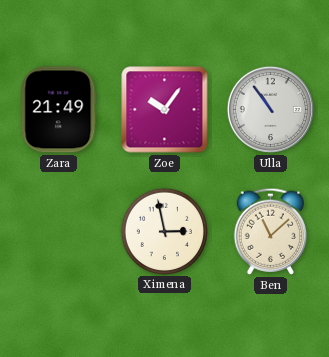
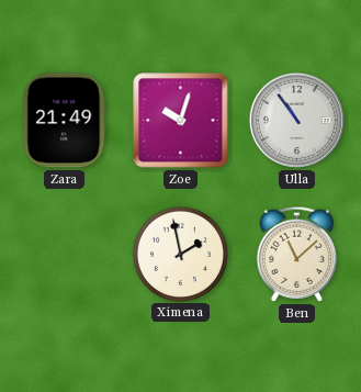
Zoe: 10:06 -> 10:03
Ximena: 2:58 -> 1:58
